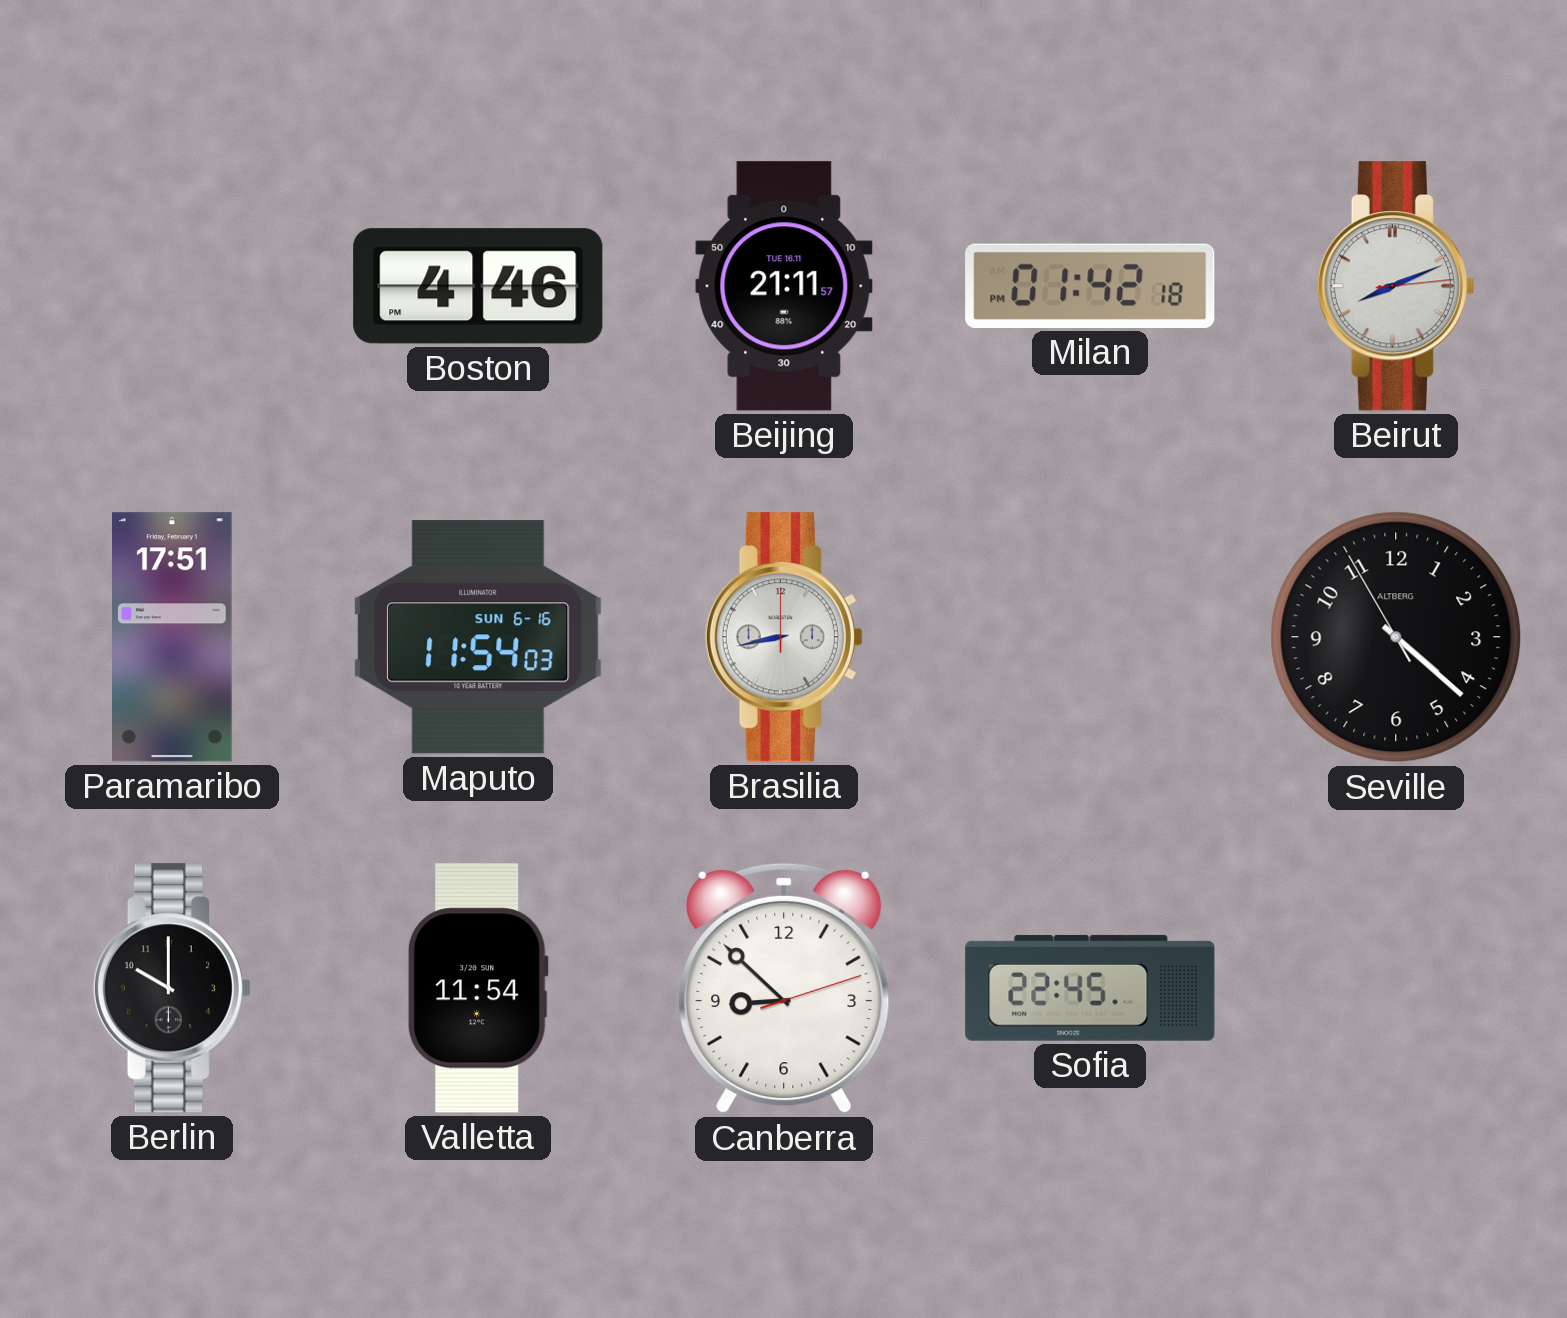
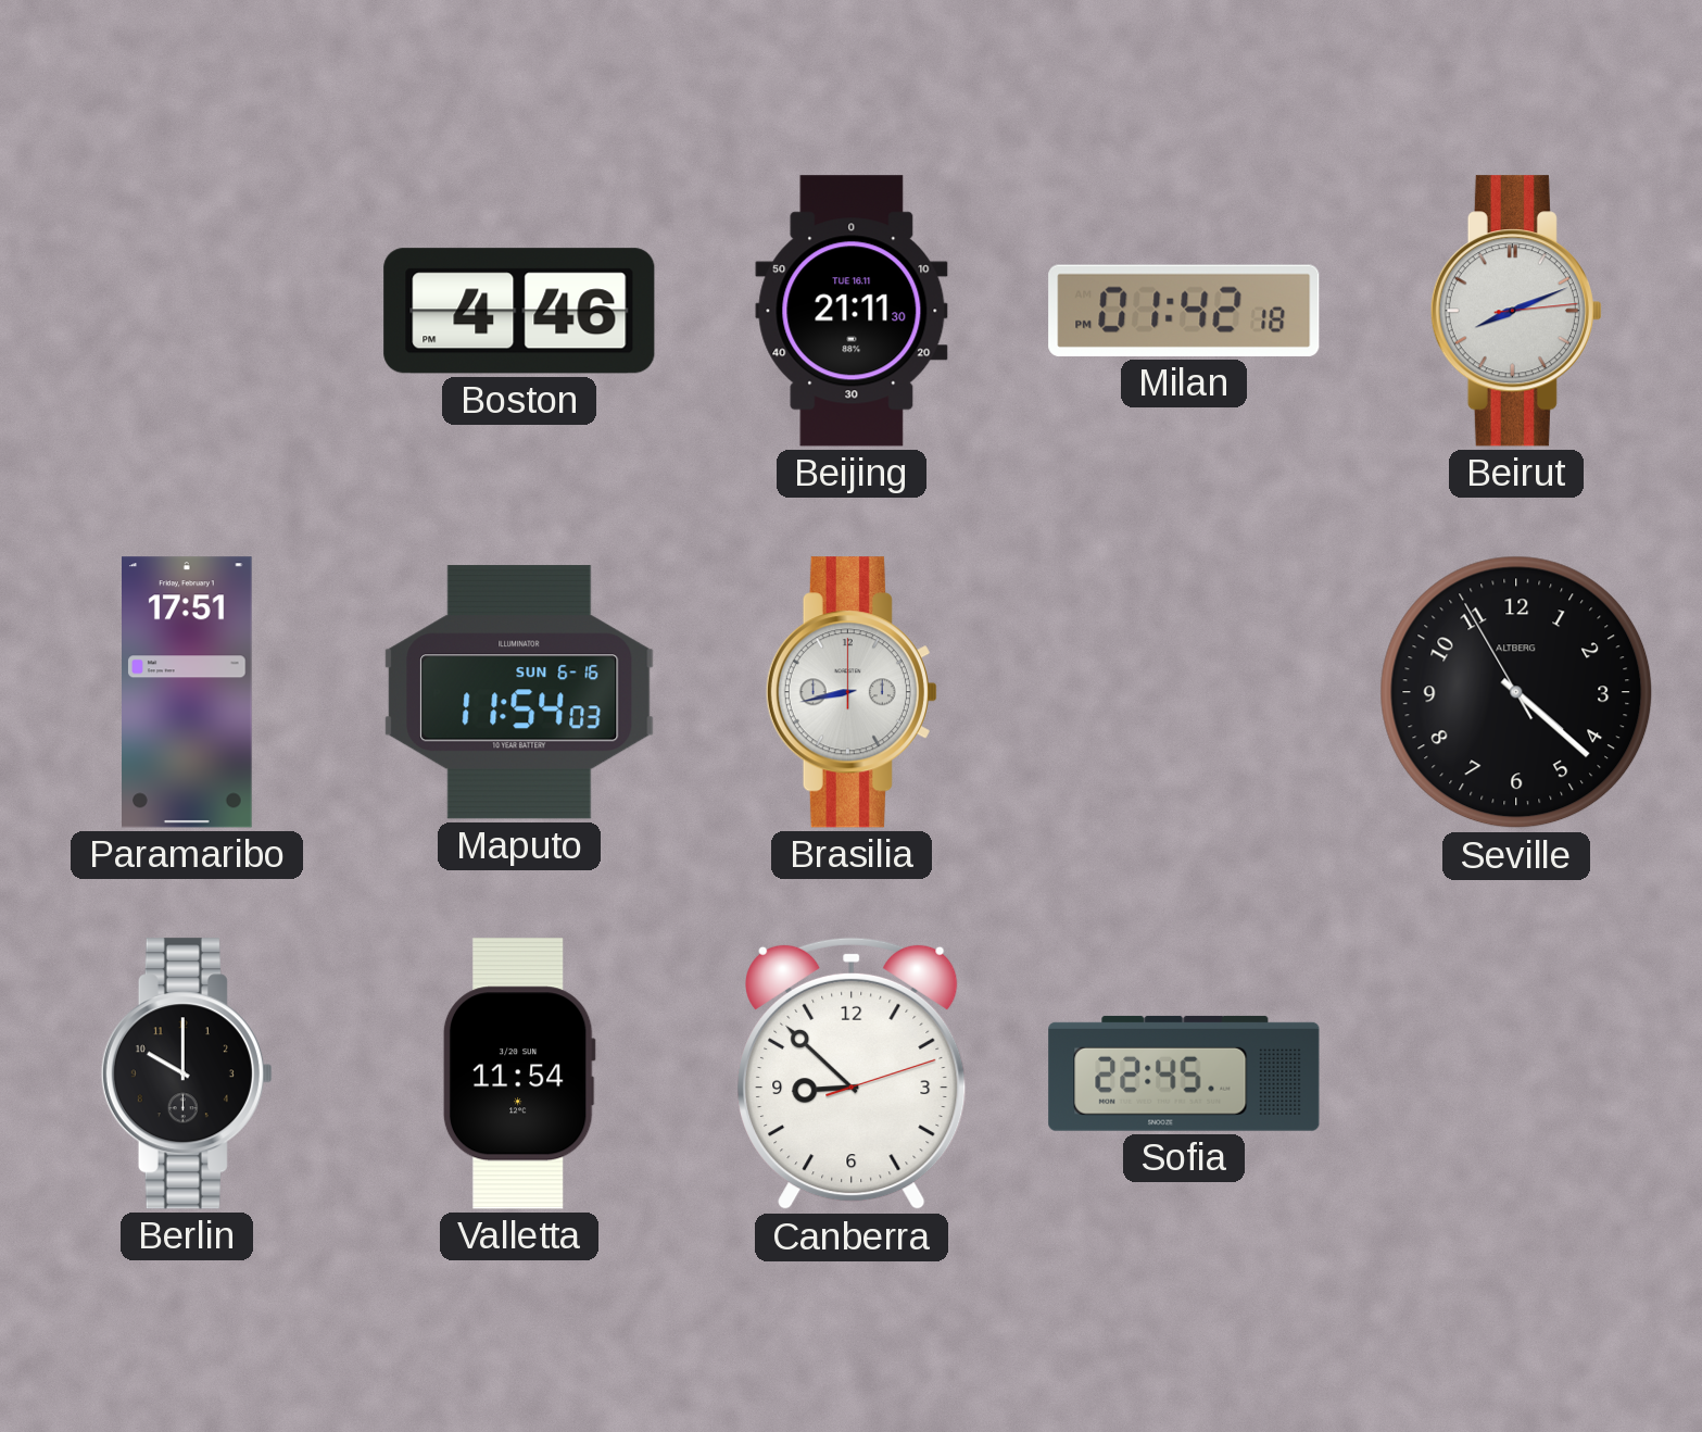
Beijing: 21:11:57 -> 21:11:30
